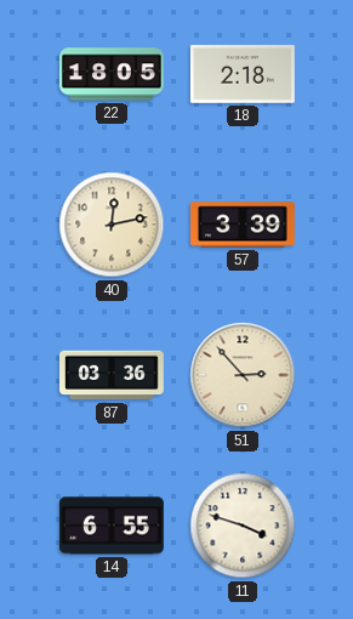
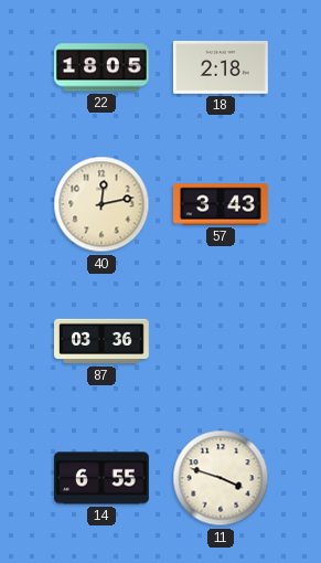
57: 3:39 -> 3:43
51: 2:53 -> none
